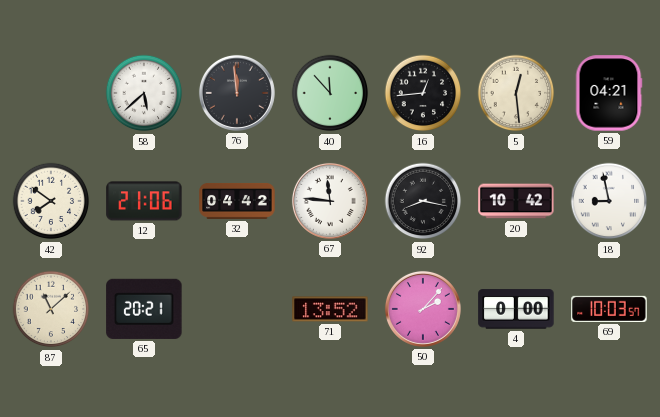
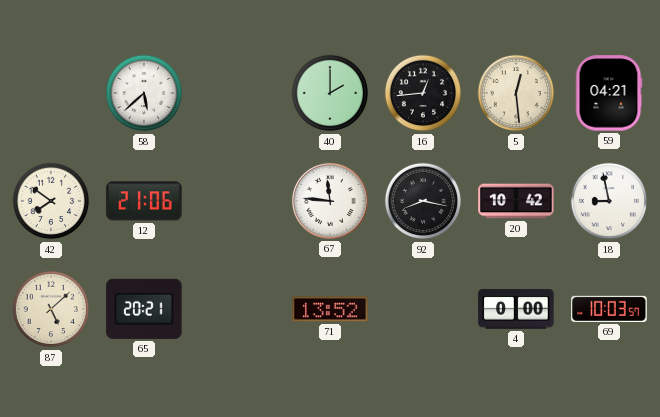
76: 11:59 -> none
40: 11:53 -> 2:00
32: 04:42 -> none
87: 11:08 -> 5:08
50: 2:07 -> none
